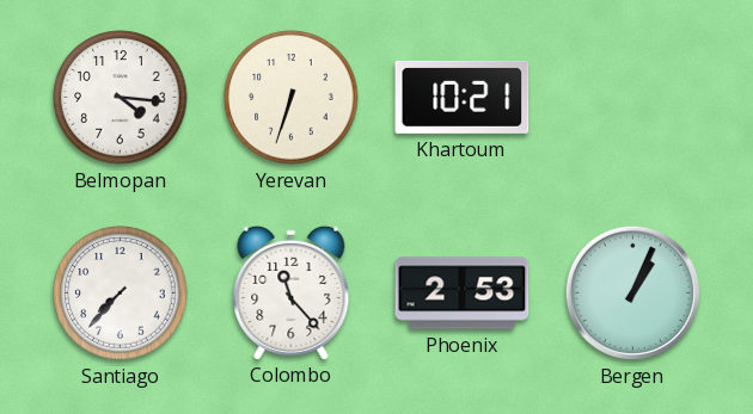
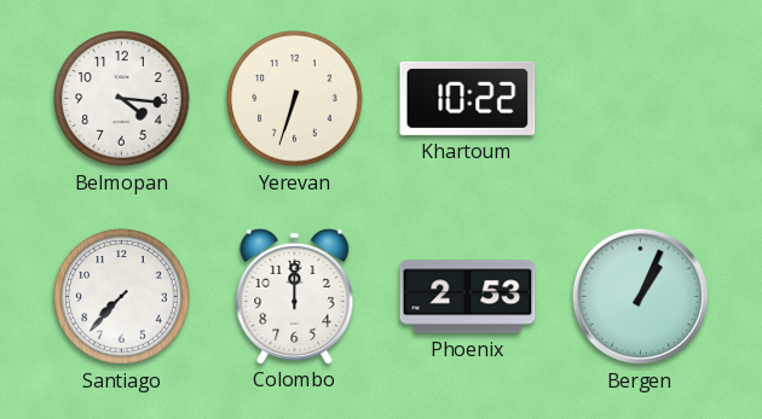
Khartoum: 10:21 -> 10:22
Colombo: 11:23 -> 12:00
